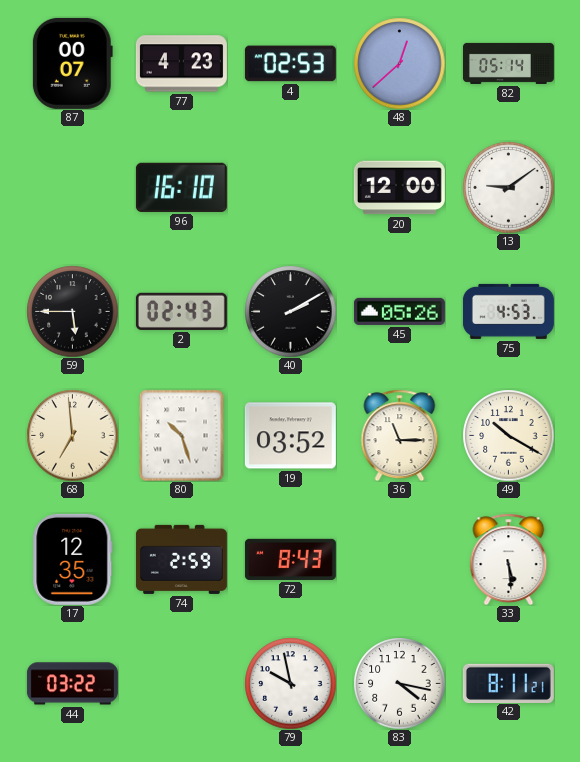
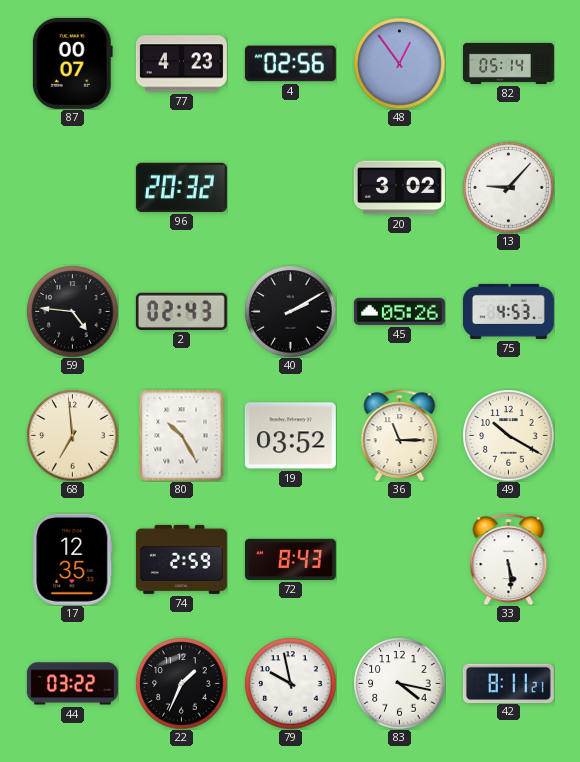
4: 02:53 -> 02:56
48: 12:38 -> 12:54
96: 16:10 -> 20:32
20: 12:00 -> 3:02
13: 9:09 -> 9:07
59: 5:45 -> 4:46
80: 10:27 -> 10:25
22: none -> 1:34
